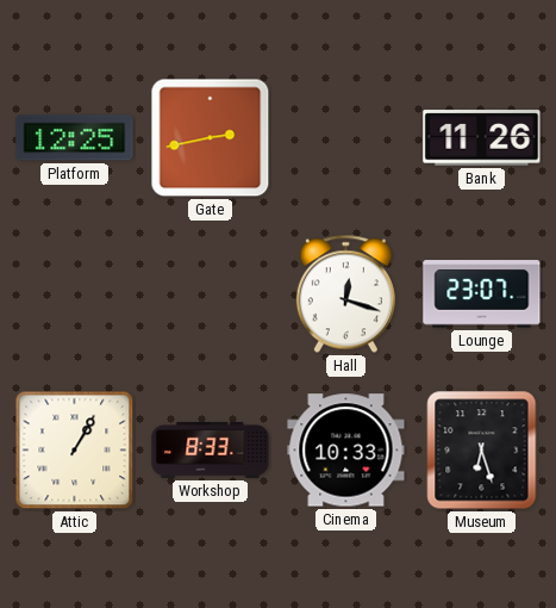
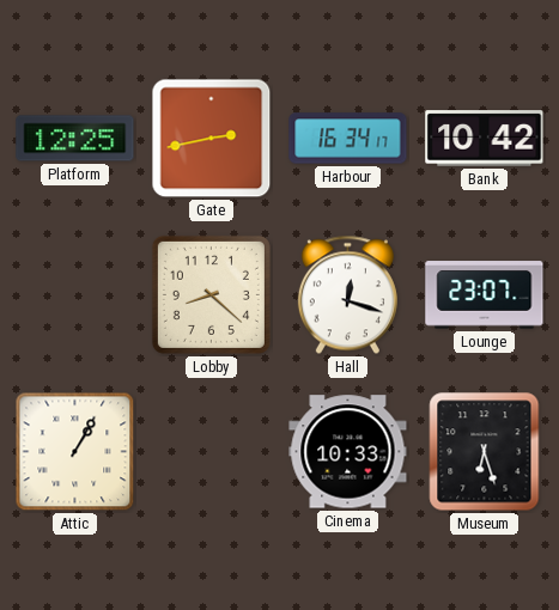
Harbour: none -> 16:34
Bank: 11:26 -> 10:42
Lobby: none -> 8:22
Workshop: 8:33 -> none
